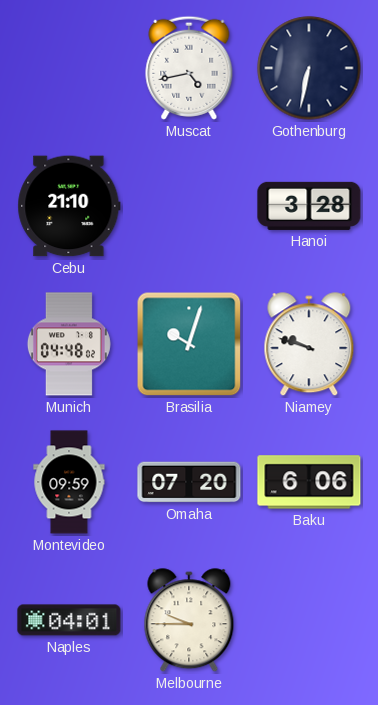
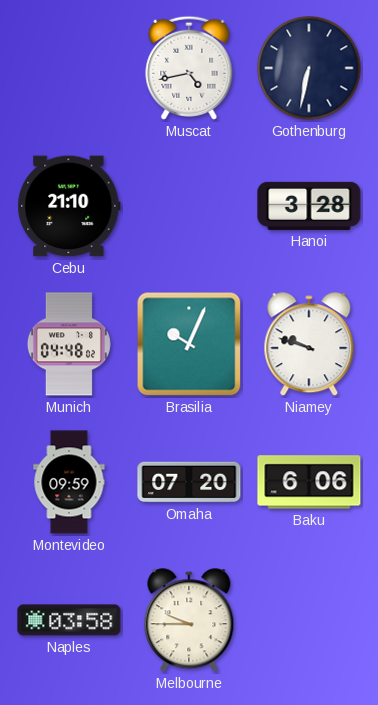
Brasilia: 10:03 -> 10:04
Naples: 04:01 -> 03:58
